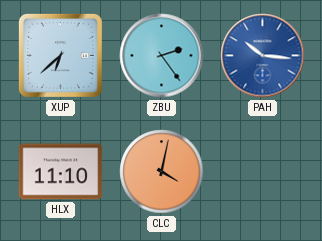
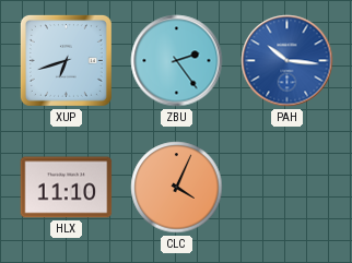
XUP: 6:38 -> 6:42
CLC: 4:02 -> 4:04
